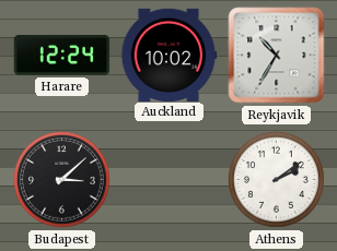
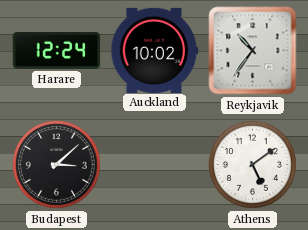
Reykjavik: 10:35 -> 10:36
Athens: 2:09 -> 5:09
